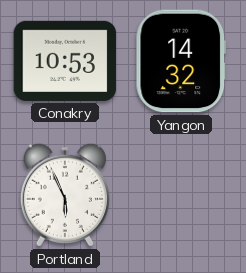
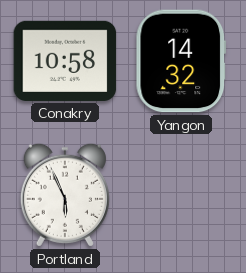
Conakry: 10:53 -> 10:58
